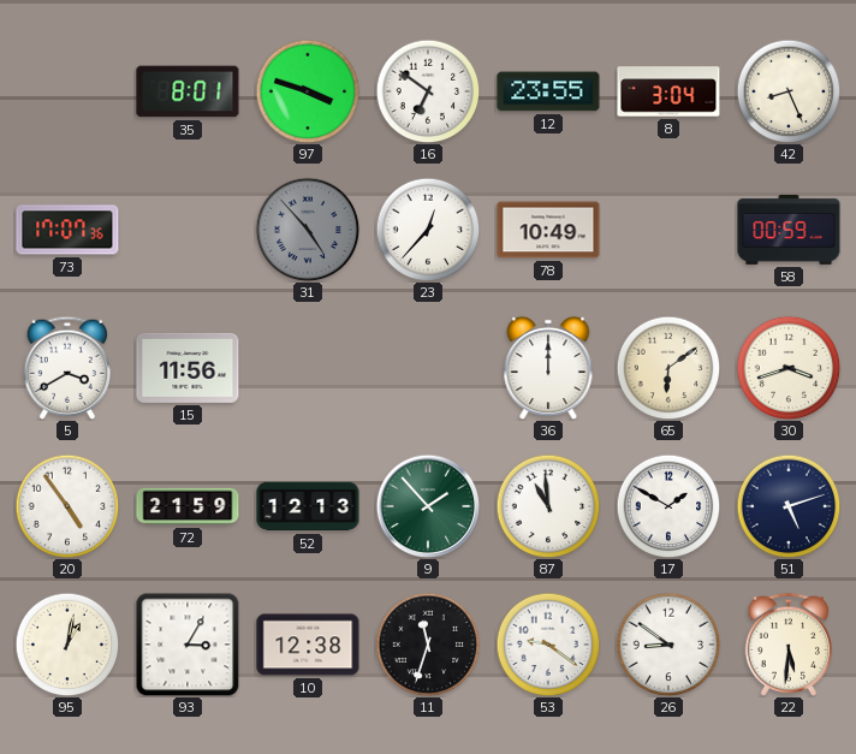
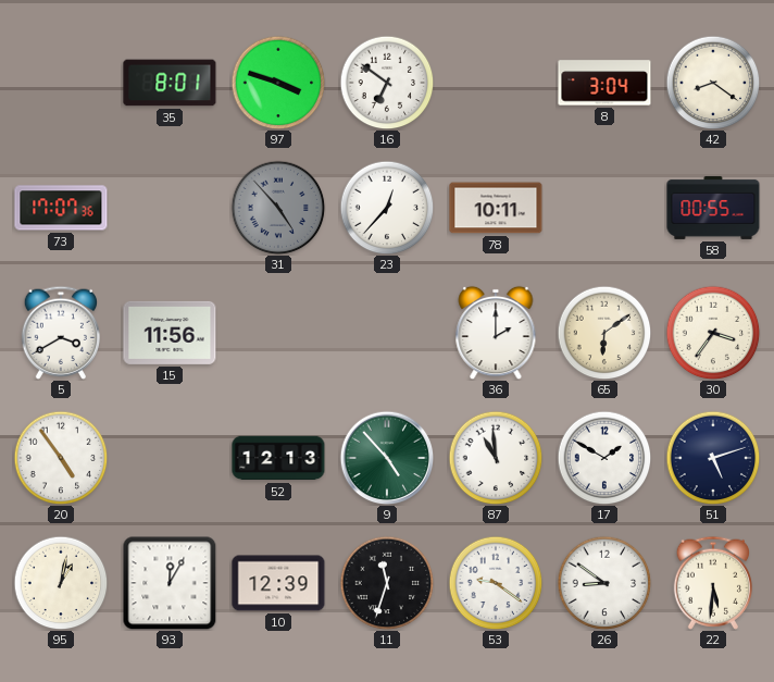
12: 23:55 -> none
42: 8:26 -> 8:21
78: 10:49 -> 10:11
58: 00:59 -> 00:55
36: 12:00 -> 2:00
30: 3:42 -> 3:36
72: 21:59 -> none
9: 1:53 -> 4:53
93: 3:05 -> 12:05
10: 12:38 -> 12:39
